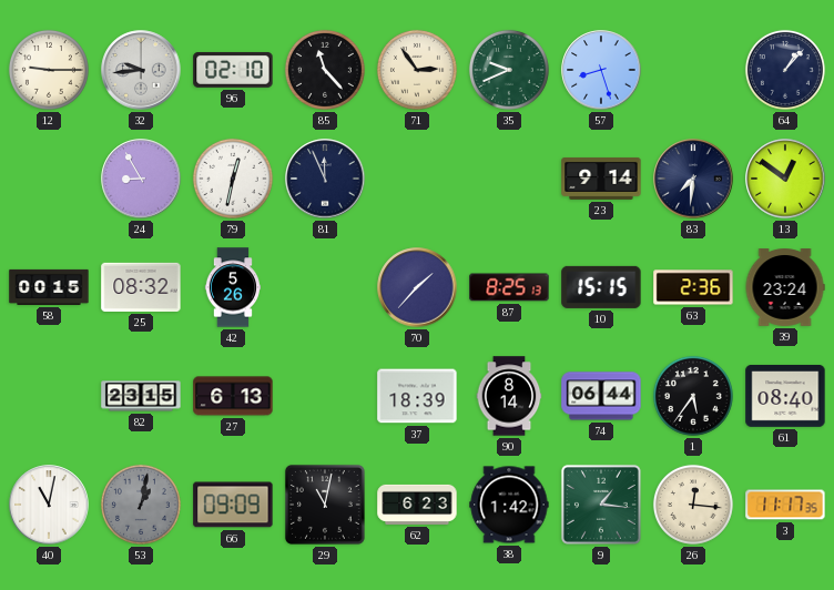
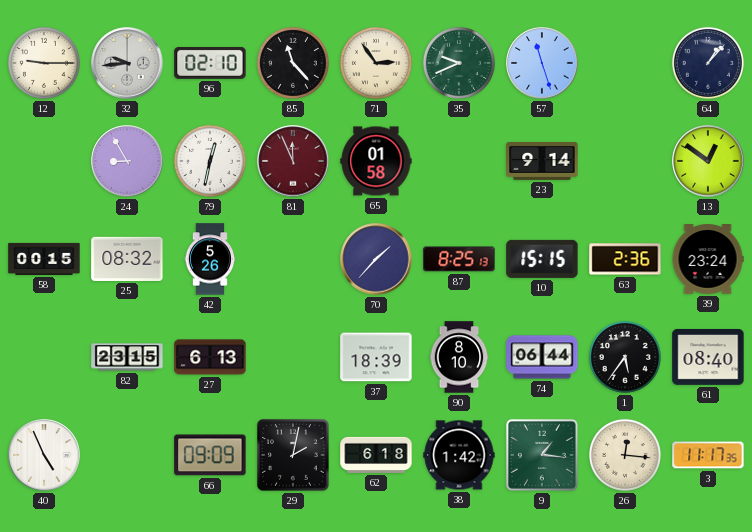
57: 8:27 -> 11:27
81 dial: navy -> burgundy
65: none -> 01:58
83: 7:31 -> none
90: 8:14 -> 8:10
40: 11:02 -> 4:56
53: 1:02 -> none
29: 11:02 -> 2:02
62: 6:23 -> 6:18
